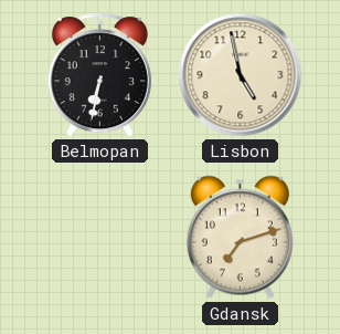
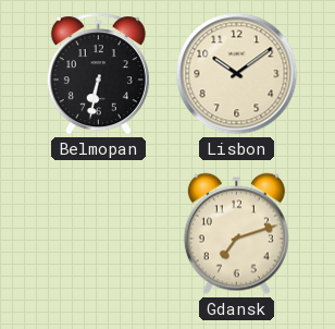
Lisbon: 4:58 -> 10:09
